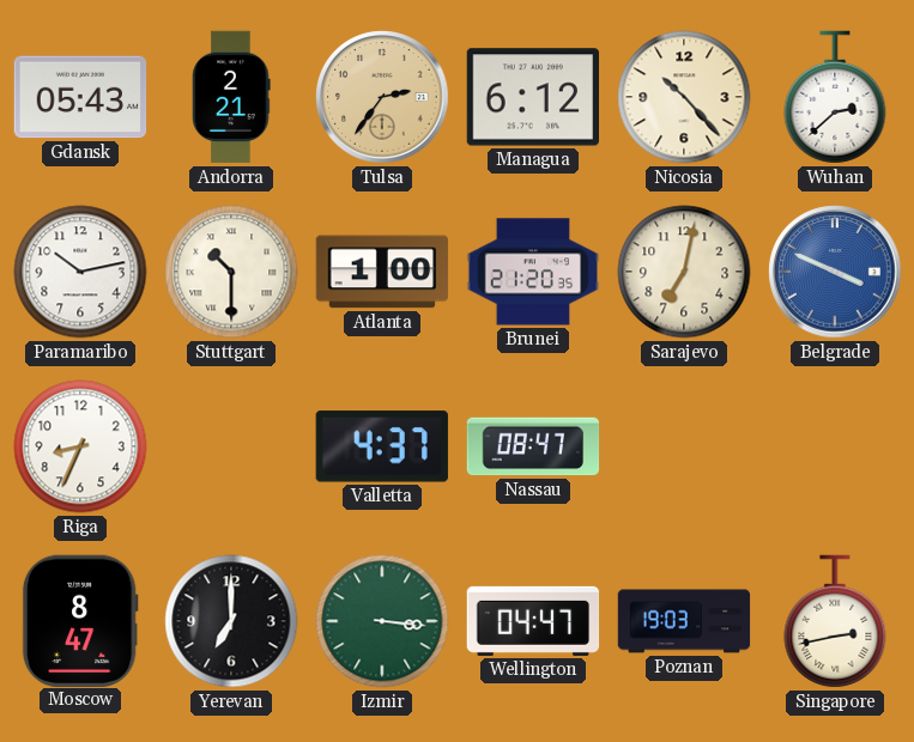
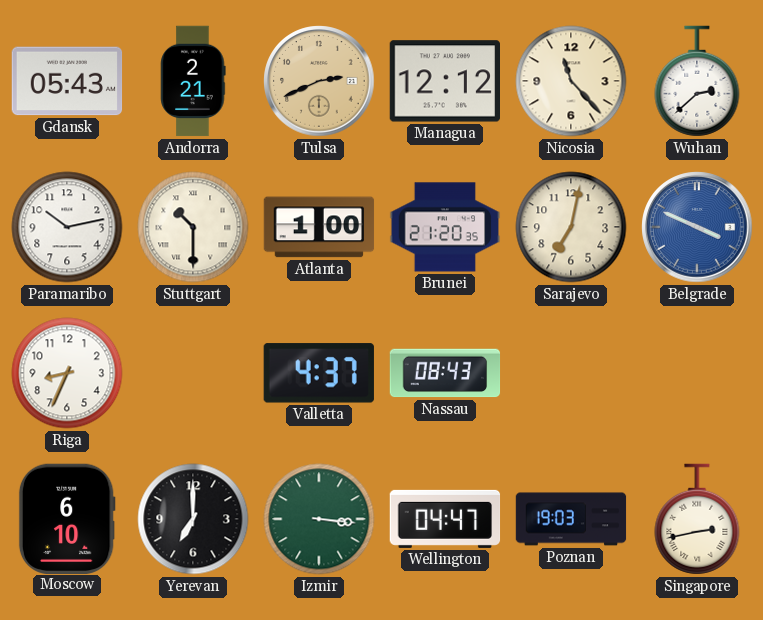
Tulsa: 2:36 -> 2:41
Managua: 6:12 -> 12:12
Nicosia: 10:23 -> 11:23
Nassau: 08:47 -> 08:43
Moscow: 8:47 -> 6:10
